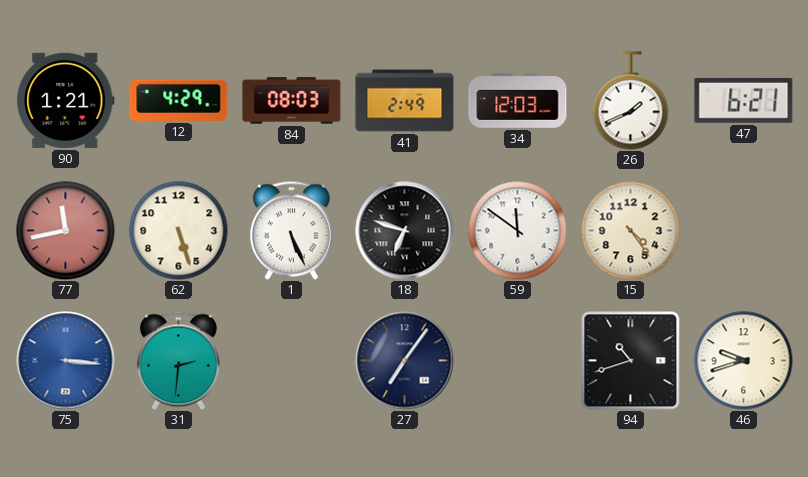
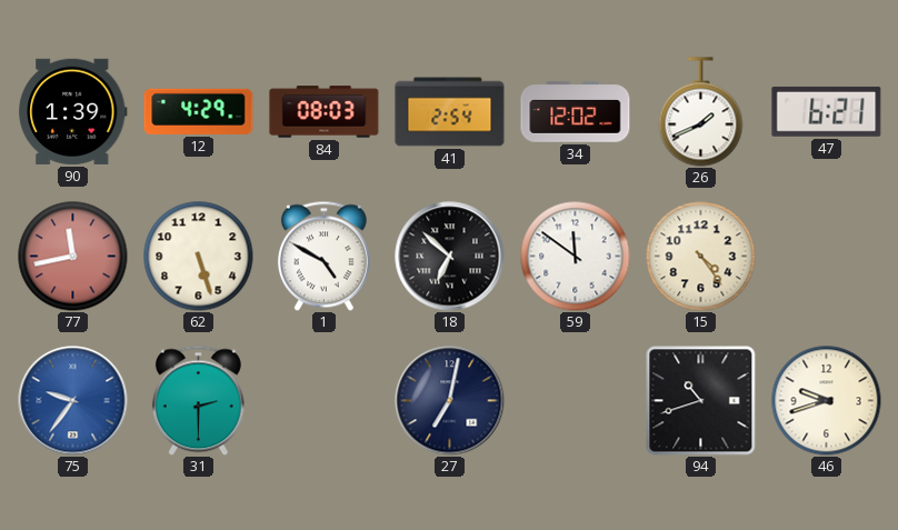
90: 1:21 -> 1:39
41: 2:49 -> 2:54
34: 12:03 -> 12:02
1: 5:26 -> 4:50
18: 6:48 -> 6:52
75: 3:16 -> 9:36
31: 2:31 -> 2:30
27: 7:06 -> 7:02
